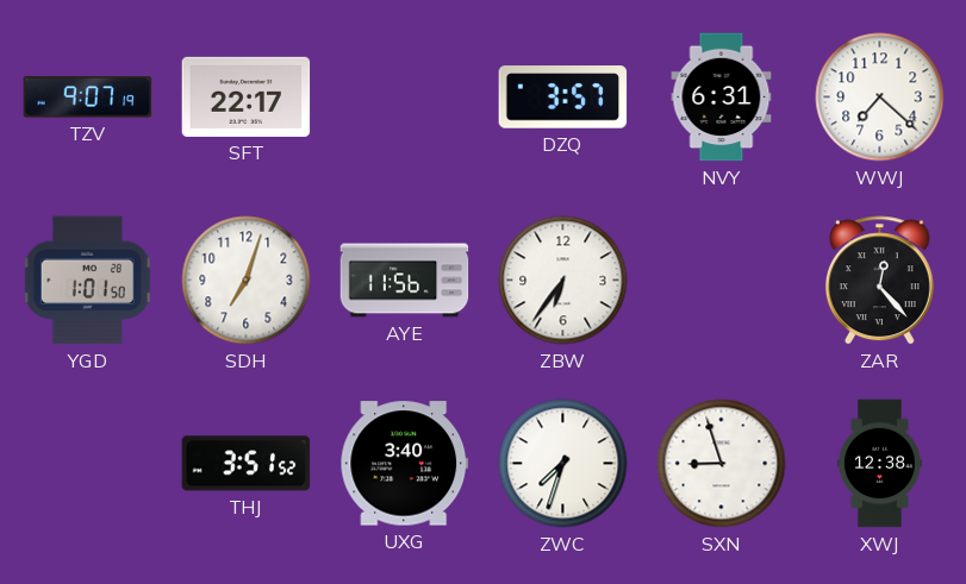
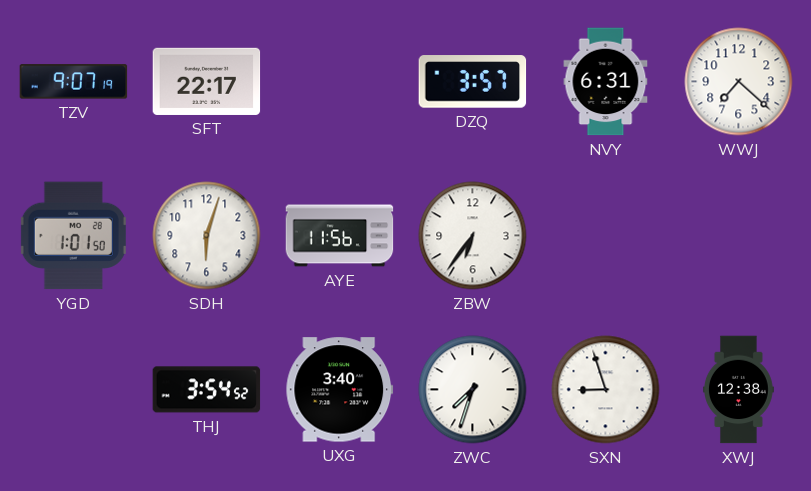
SDH: 7:03 -> 6:03
ZAR: 12:23 -> none
THJ: 3:51 -> 3:54
